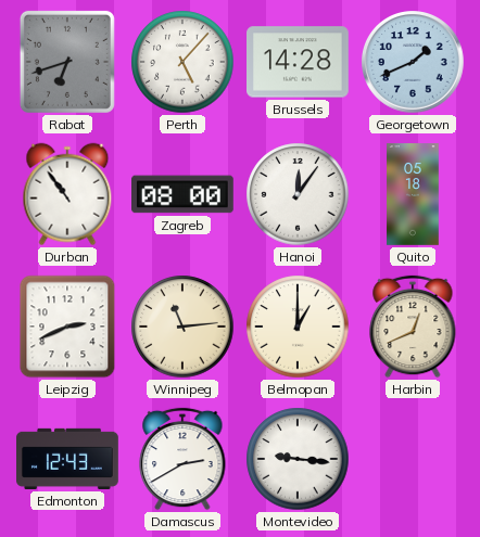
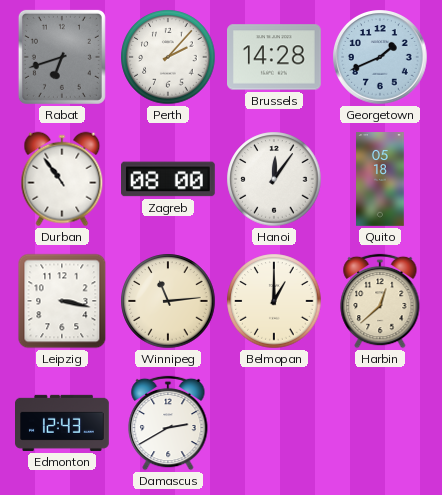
Perth: 5:07 -> 2:07
Leipzig: 2:41 -> 3:17
Harbin: 12:41 -> 12:38
Montevideo: 9:16 -> none
